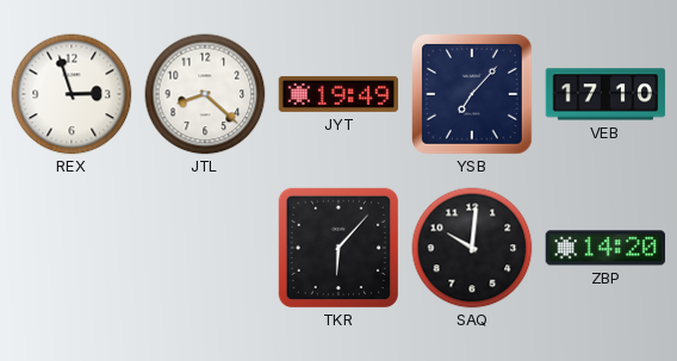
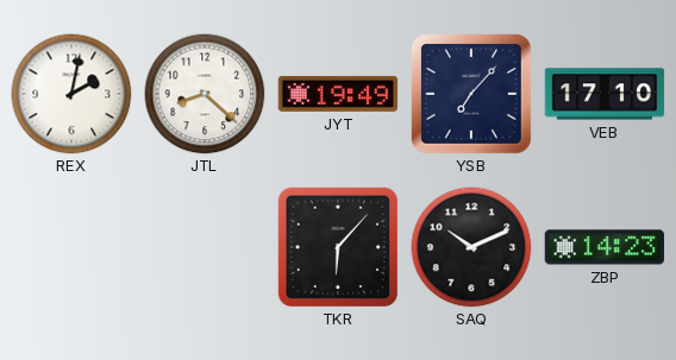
REX: 2:57 -> 2:02
SAQ: 10:01 -> 10:11
ZBP: 14:20 -> 14:23
